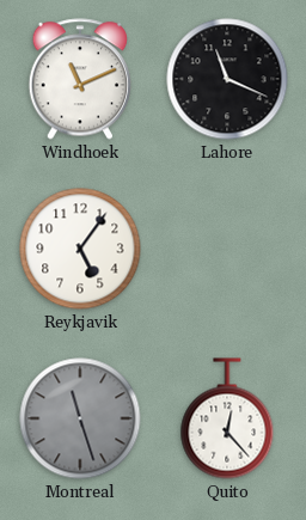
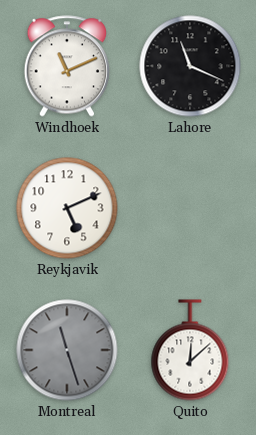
Reykjavik: 5:06 -> 5:11
Quito: 12:23 -> 12:08
